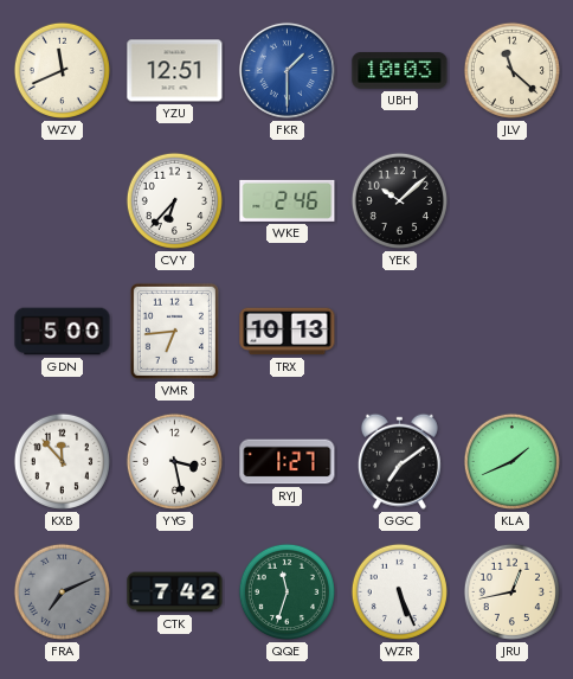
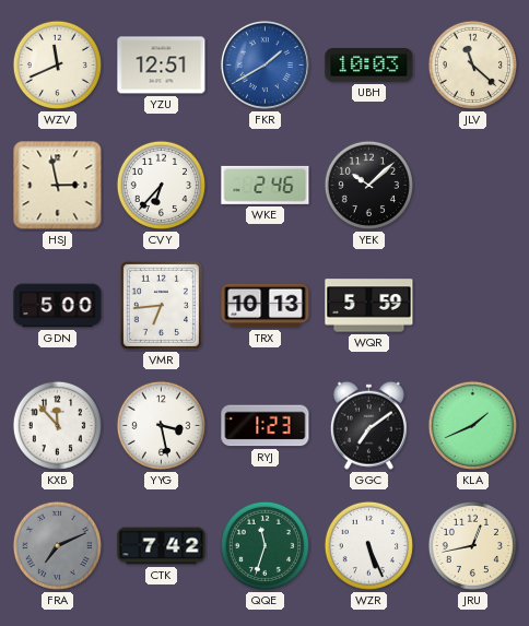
FKR: 1:30 -> 1:40
HSJ: none -> 2:58
WQR: none -> 5:59
RYJ: 1:27 -> 1:23
